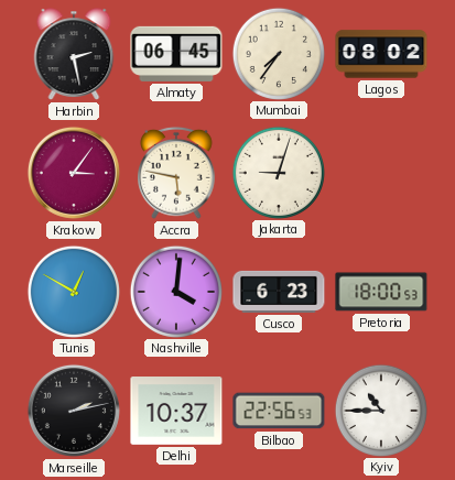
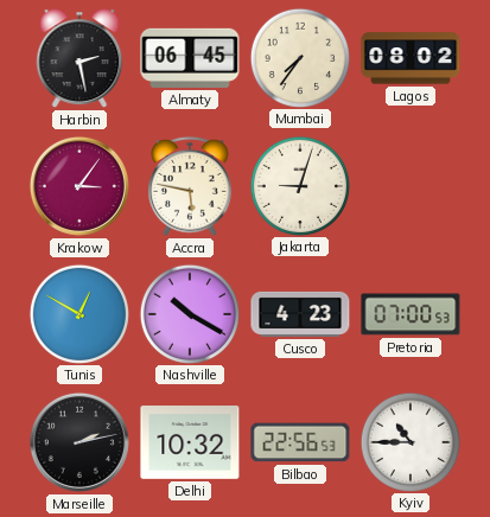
Nashville: 4:01 -> 10:20
Cusco: 6:23 -> 4:23
Pretoria: 18:00 -> 07:00
Delhi: 10:37 -> 10:32
